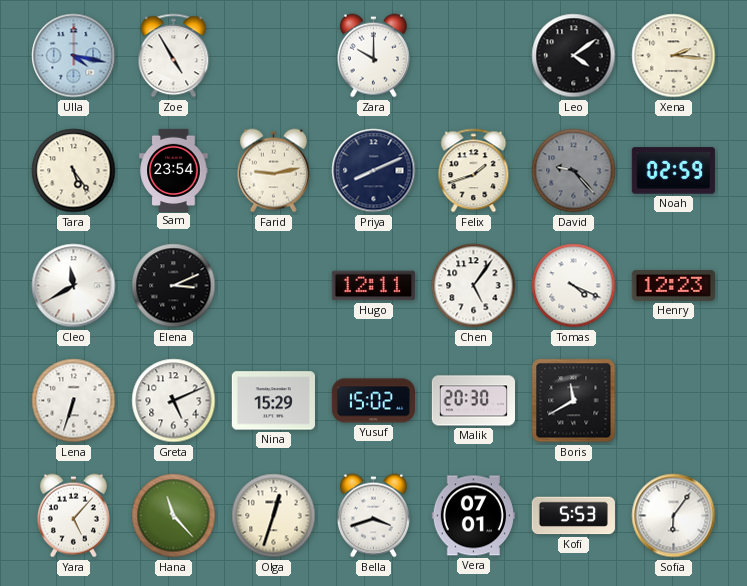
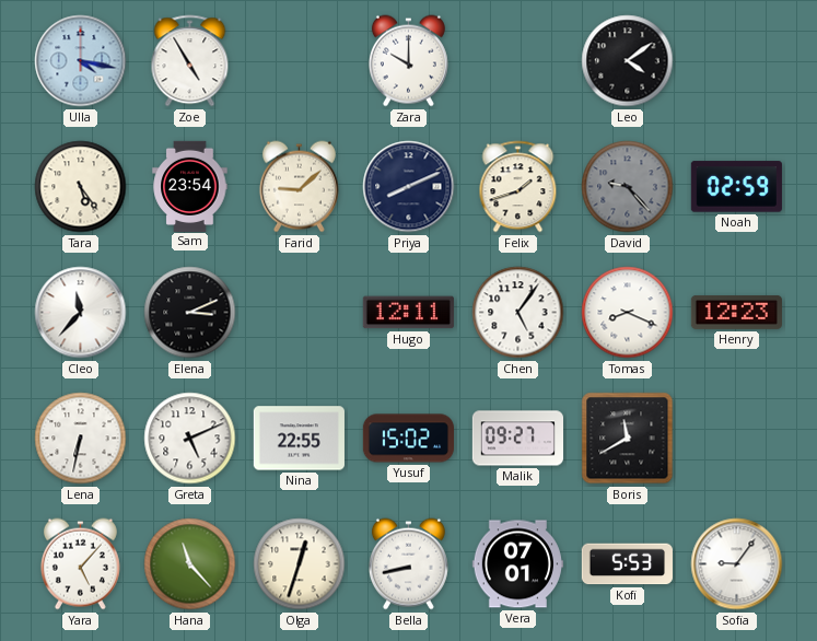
Xena: 2:16 -> none
Farid: 9:13 -> 9:08
Cleo: 11:40 -> 11:37
Tomas: 4:19 -> 8:19
Lena: 6:33 -> 6:32
Nina: 15:29 -> 22:55
Malik: 20:30 -> 09:27
Bella: 3:42 -> 8:43
Sofia: 6:06 -> 9:06
